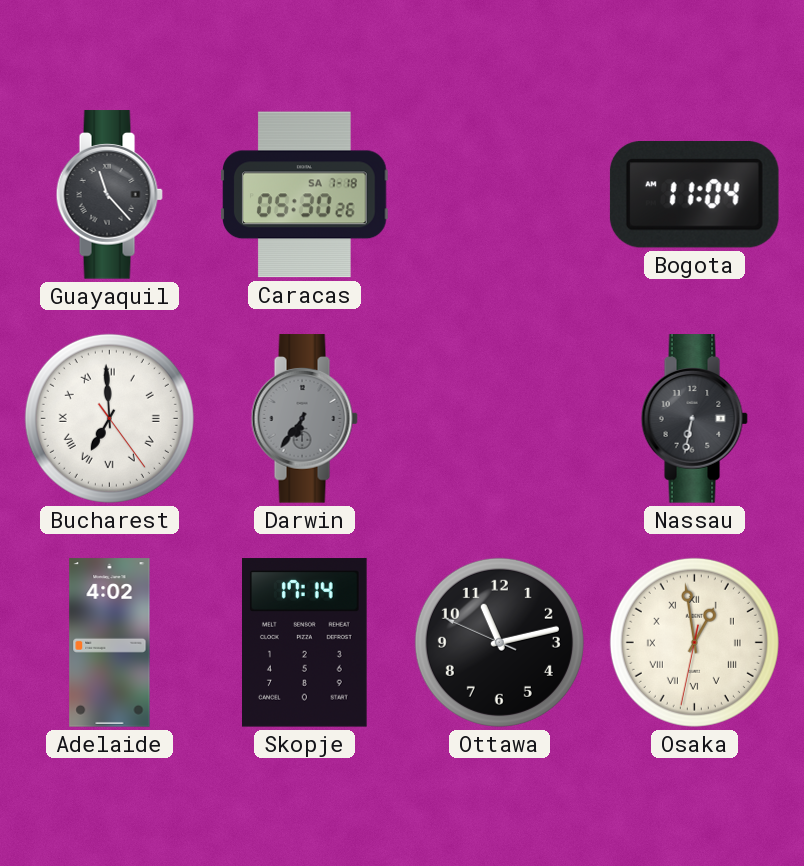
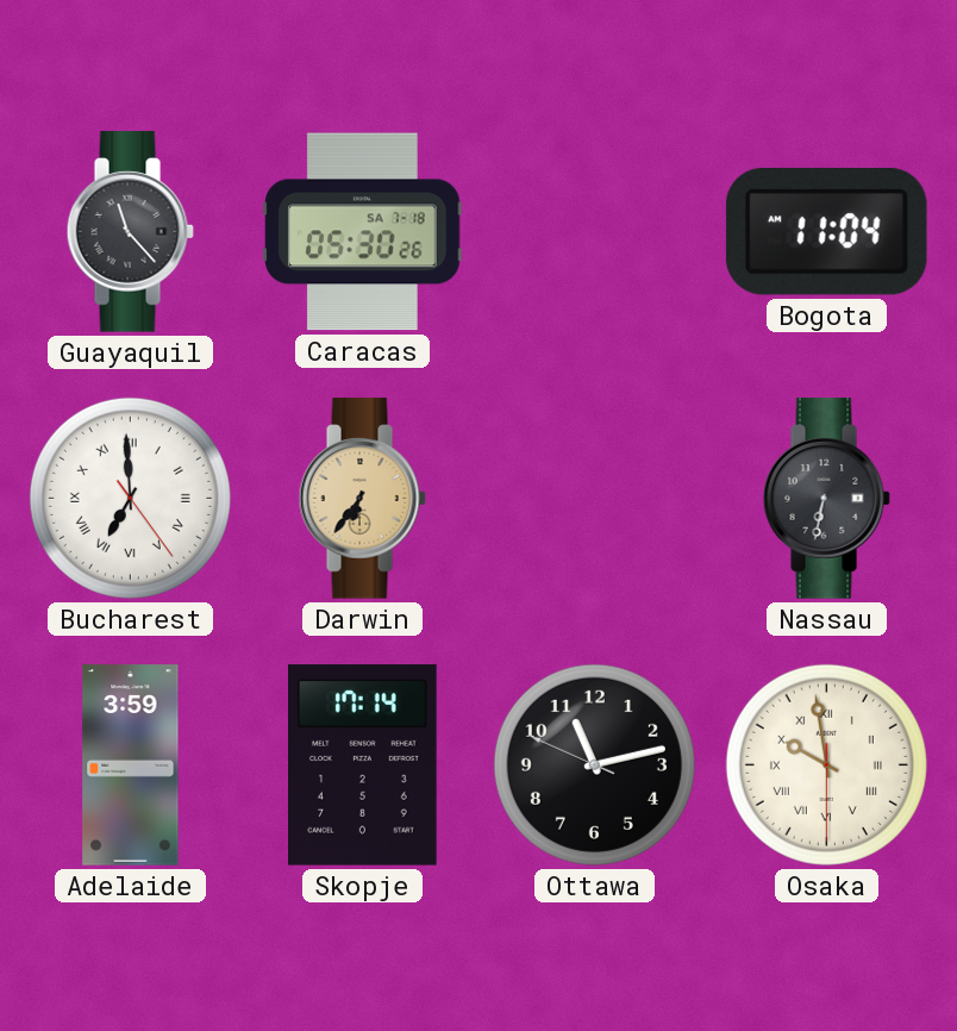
Darwin dial: grey -> champagne
Adelaide: 4:02 -> 3:59
Osaka: 12:58 -> 9:58
